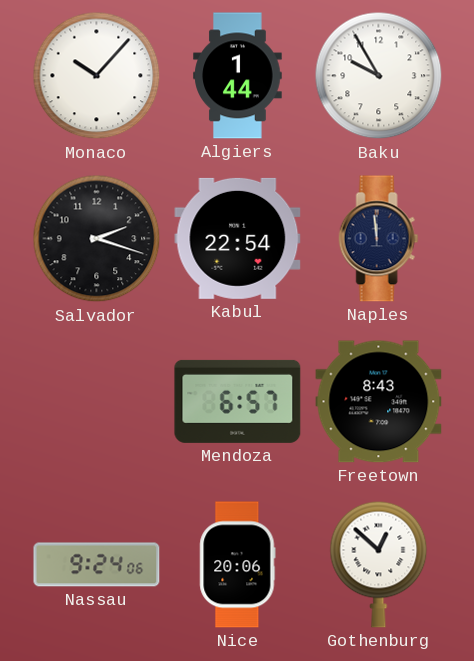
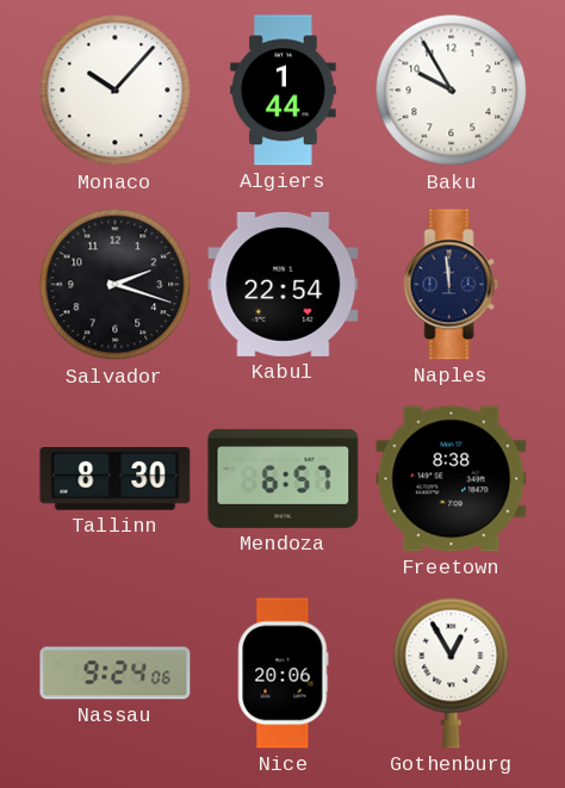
Tallinn: none -> 8:30
Freetown: 8:43 -> 8:38
Gothenburg: 12:52 -> 12:55
